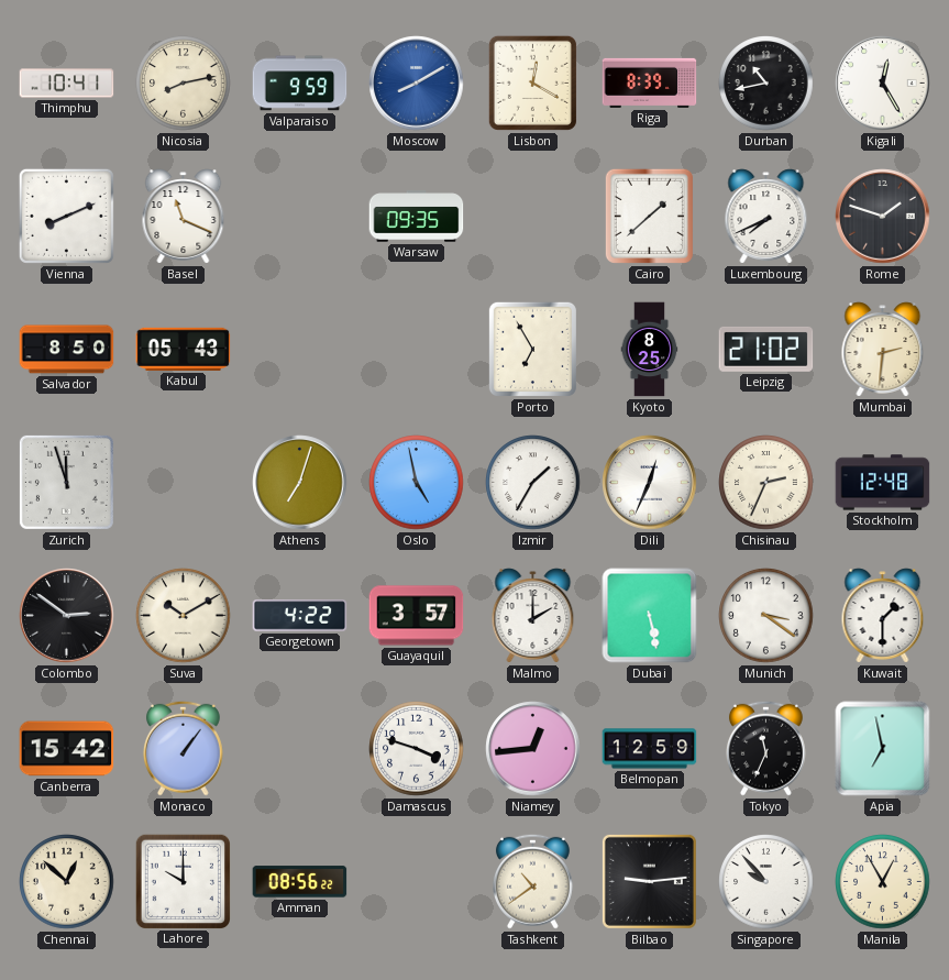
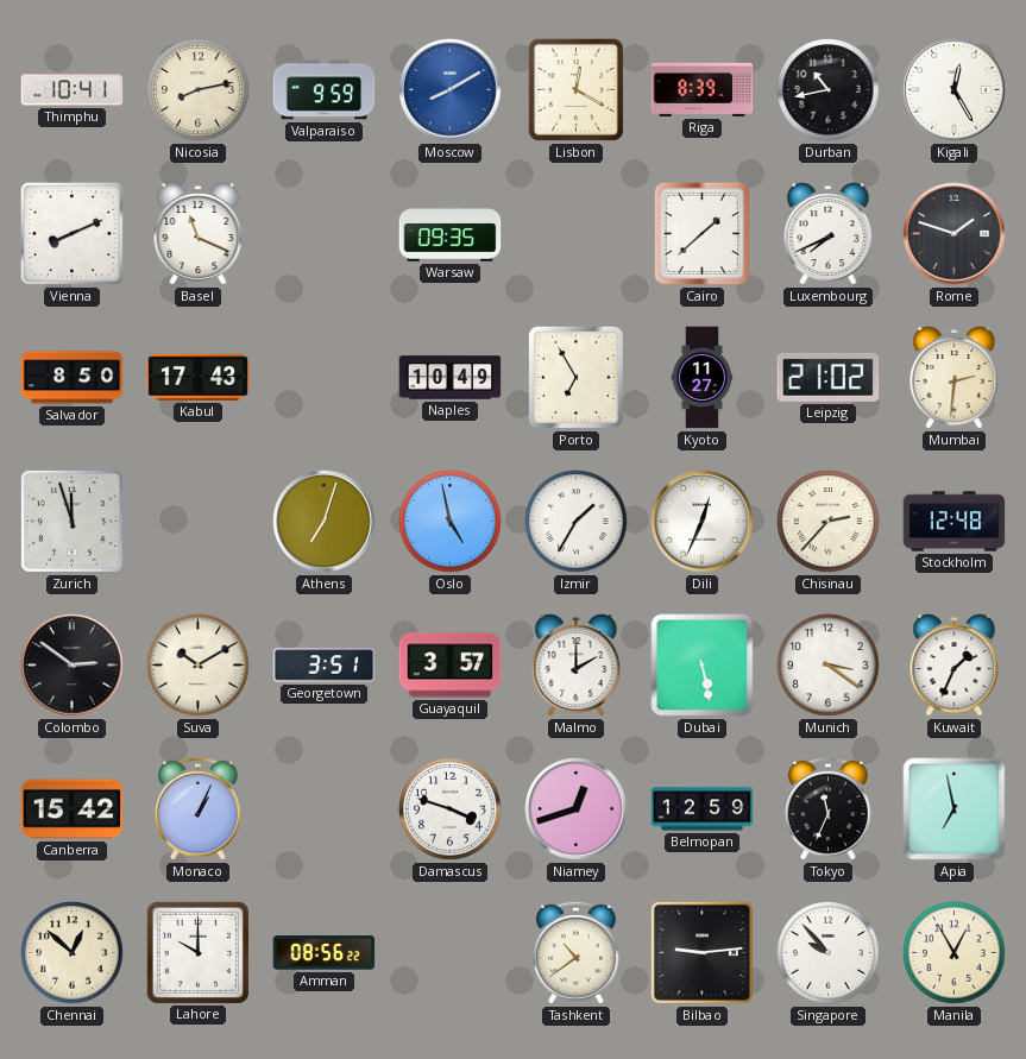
Kabul: 05:43 -> 17:43
Naples: none -> 10:49
Kyoto: 8:25 -> 11:27
Chisinau: 2:34 -> 2:37
Georgetown: 4:22 -> 3:51
Kuwait: 1:30 -> 1:34
Monaco: 1:06 -> 1:04
Niamey: 12:44 -> 12:42
